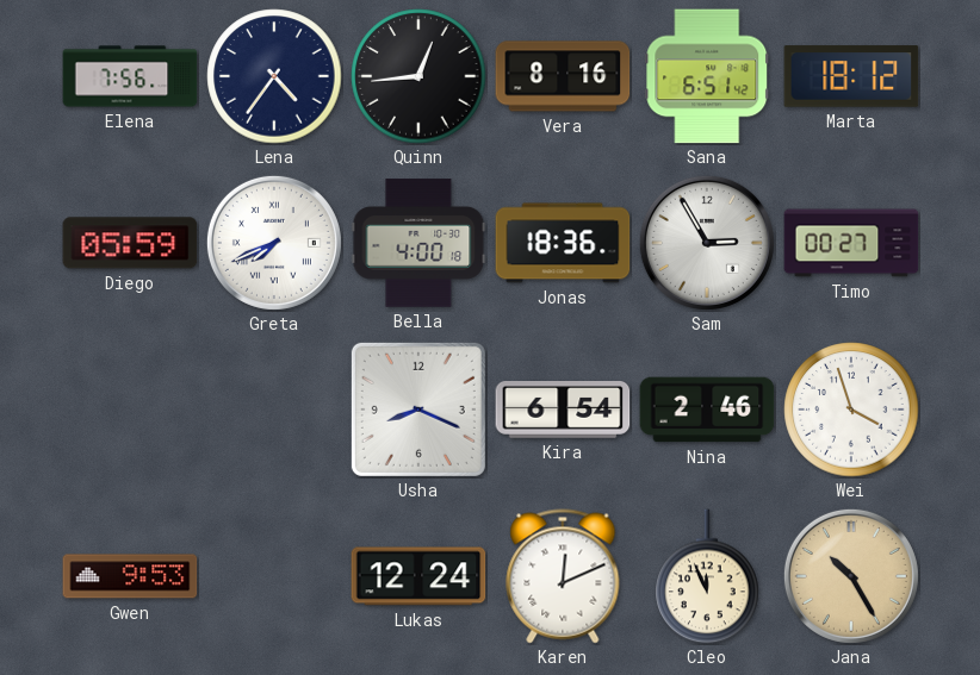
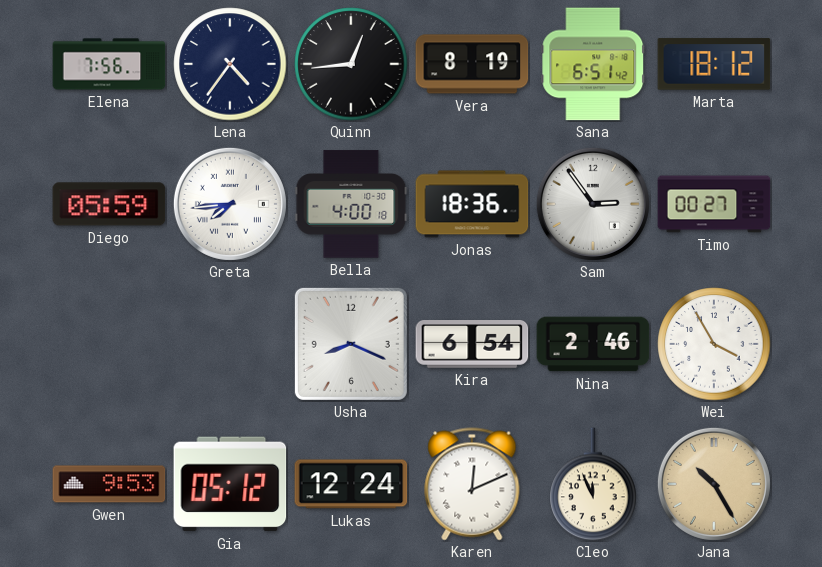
Vera: 8:16 -> 8:19
Greta: 7:41 -> 7:44
Sam: 2:55 -> 2:54
Wei: 3:57 -> 3:55
Gia: none -> 05:12
